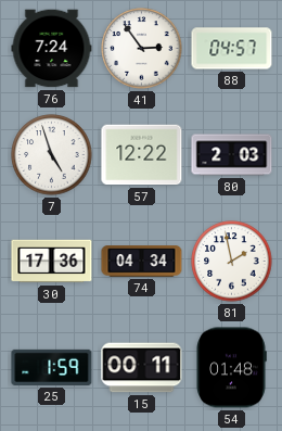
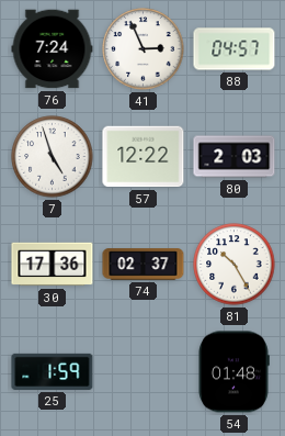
41: 2:54 -> 2:56
74: 04:34 -> 02:37
81: 1:58 -> 10:25
15: 00:11 -> none
